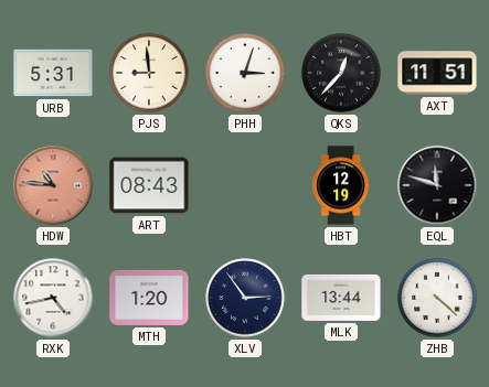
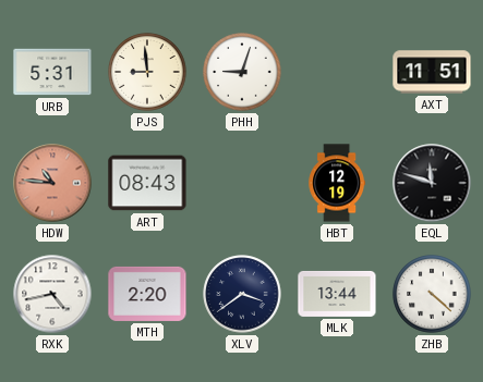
PHH: 3:03 -> 9:03
QKS: 12:37 -> none
MTH: 1:20 -> 2:20
XLV: 2:54 -> 3:39
